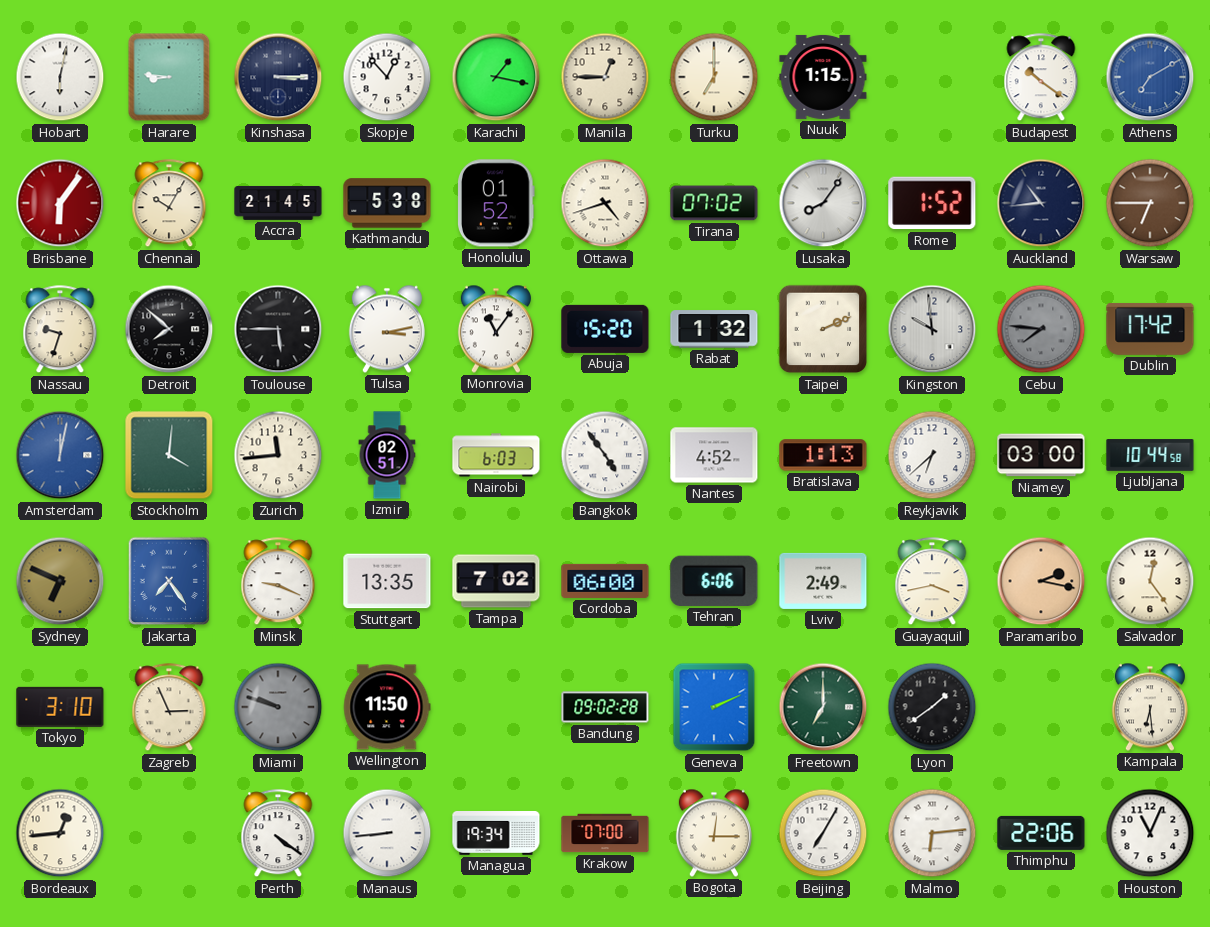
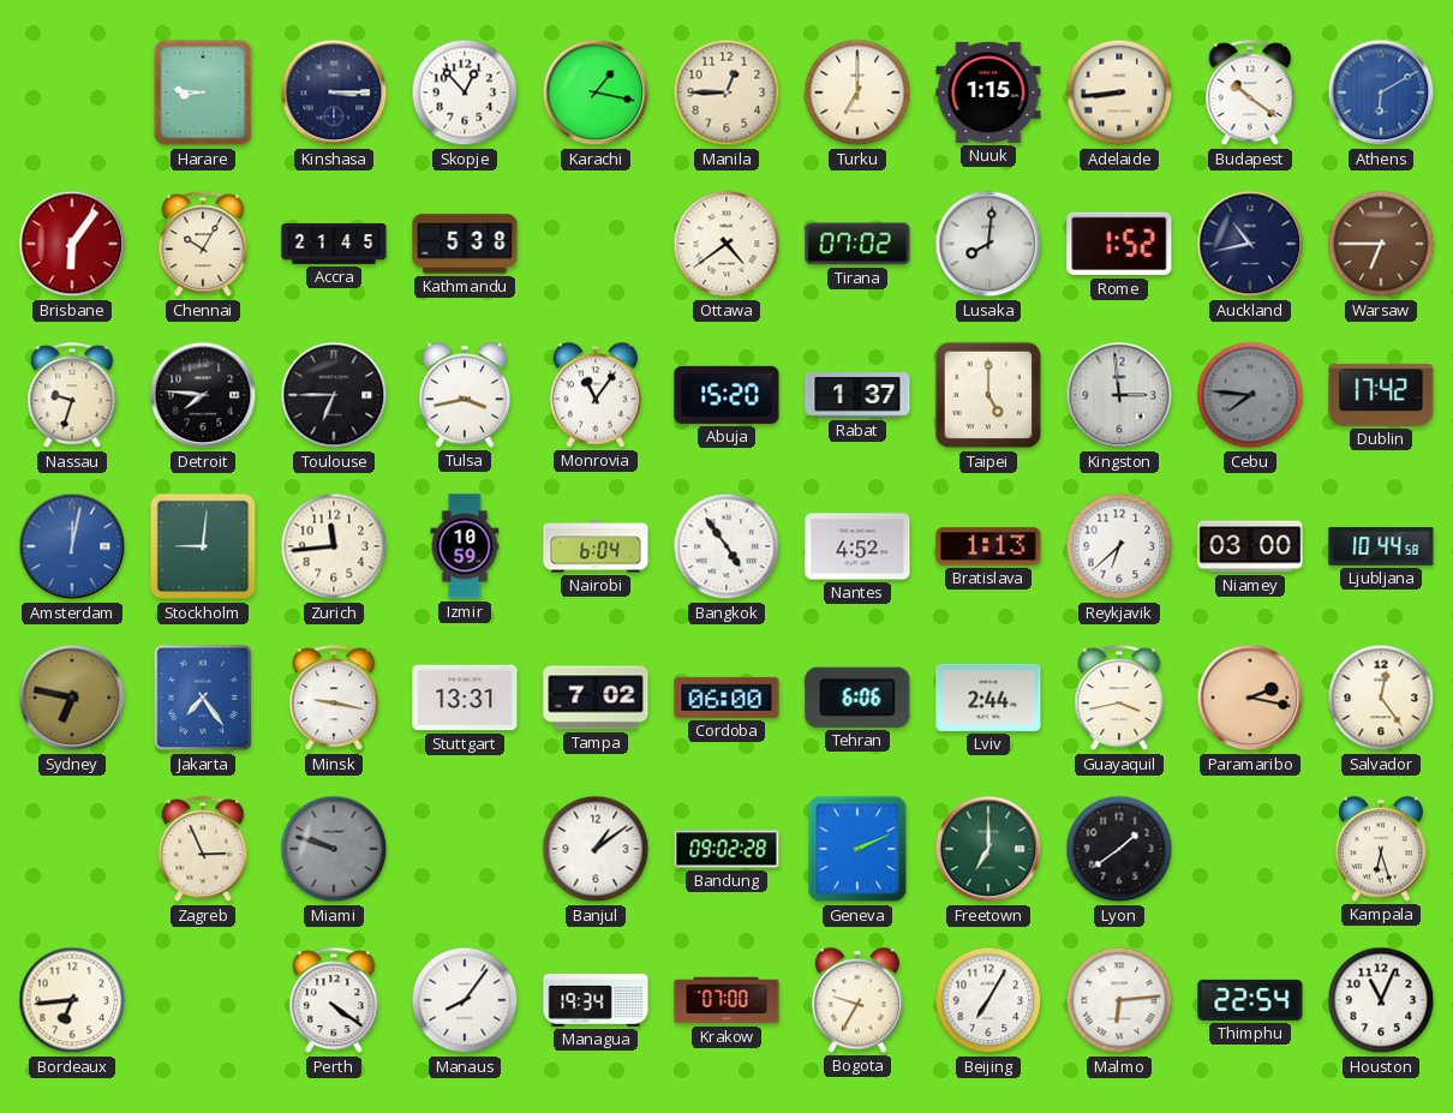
Hobart: 6:02 -> none
Adelaide: none -> 8:44
Athens: 7:10 -> 6:10
Honolulu: 01:52 -> none
Ottawa: 4:42 -> 4:39
Lusaka: 8:06 -> 8:01
Auckland: 10:44 -> 10:43
Detroit: 7:52 -> 7:46
Toulouse: 5:45 -> 6:45
Tulsa: 3:13 -> 3:43
Rabat: 1:32 -> 1:37
Taipei: 2:11 -> 5:00
Kingston: 9:59 -> 2:59
Stockholm: 4:01 -> 9:01
Izmir: 02:51 -> 10:59
Nairobi: 6:03 -> 6:04
Sydney: 6:49 -> 6:47
Minsk: 9:19 -> 9:17
Stuttgart: 13:35 -> 13:31
Lviv: 2:49 -> 2:44
Tokyo: 3:10 -> none
Wellington: 11:50 -> none
Banjul: none -> 1:09
Kampala: 6:29 -> 6:27
Bordeaux: 12:44 -> 6:44
Manaus: 8:44 -> 8:06
Bogota: 12:15 -> 9:35
Thimphu: 22:06 -> 22:54
